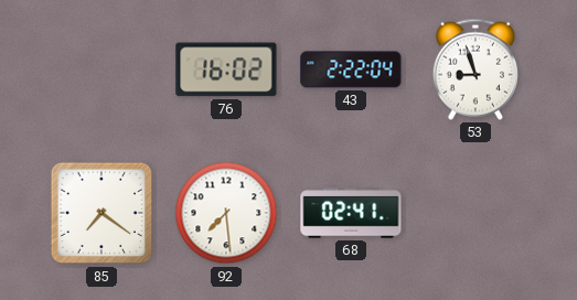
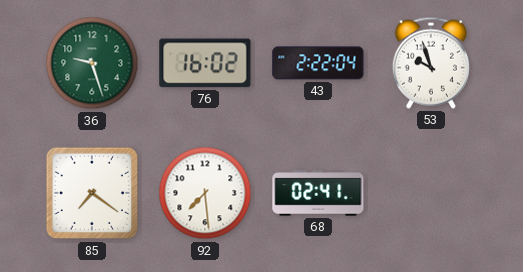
36: none -> 9:27
53: 8:57 -> 9:57
